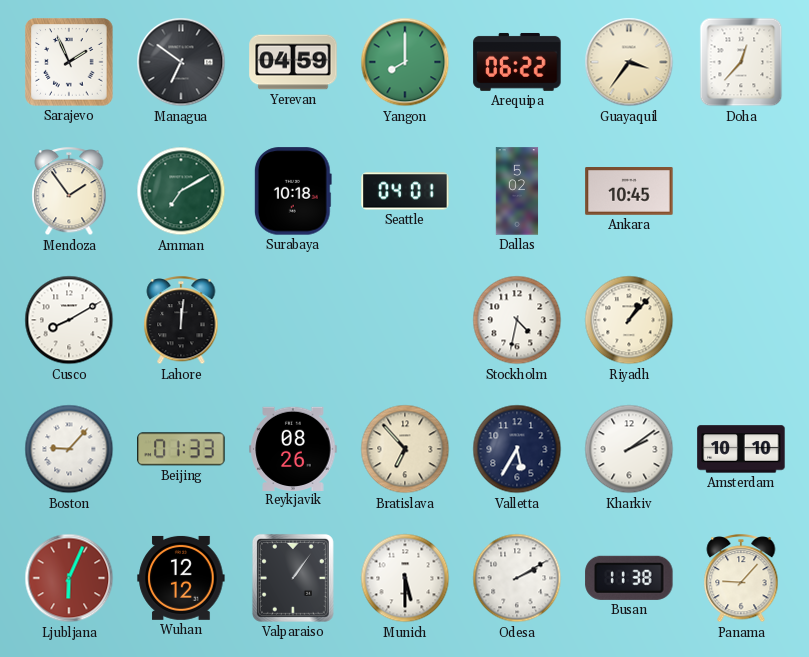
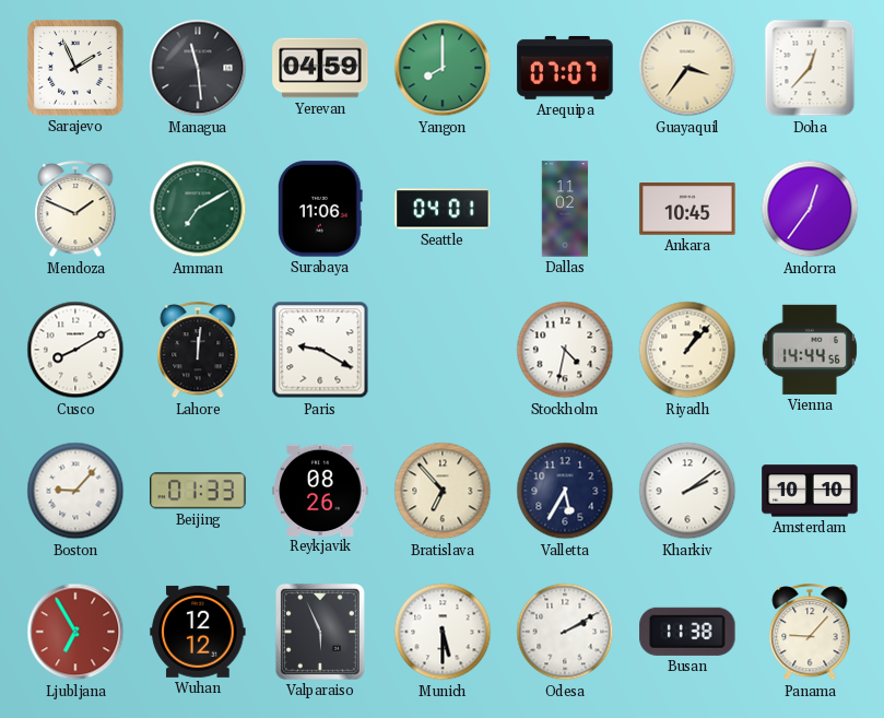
Managua: 6:51 -> 11:29
Arequipa: 06:22 -> 07:07
Mendoza: 1:54 -> 1:49
Surabaya: 10:18 -> 11:06
Dallas: 5:02 -> 11:02
Andorra: none -> 12:36
Paris: none -> 9:20
Vienna: none -> 14:44
Ljubljana: 6:04 -> 6:55
Valparaiso: 1:06 -> 5:56
